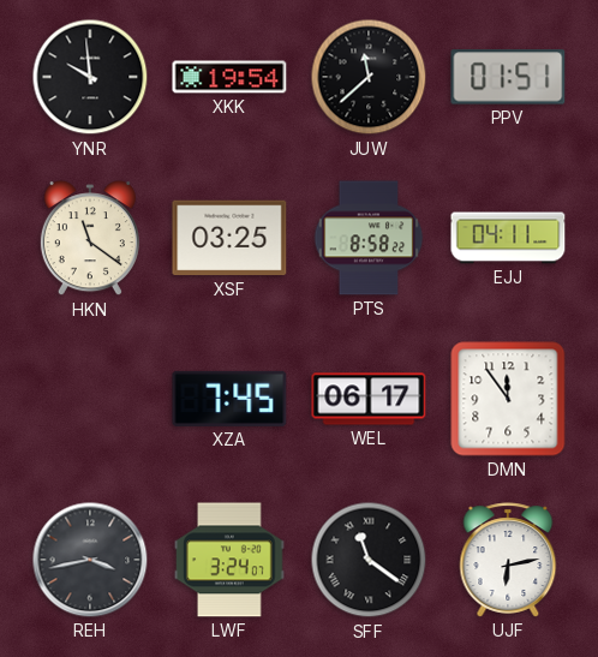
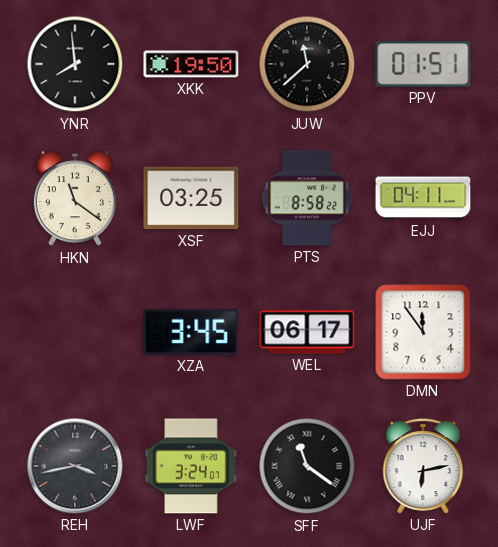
YNR: 9:59 -> 7:59
XKK: 19:54 -> 19:50
XZA: 7:45 -> 3:45
